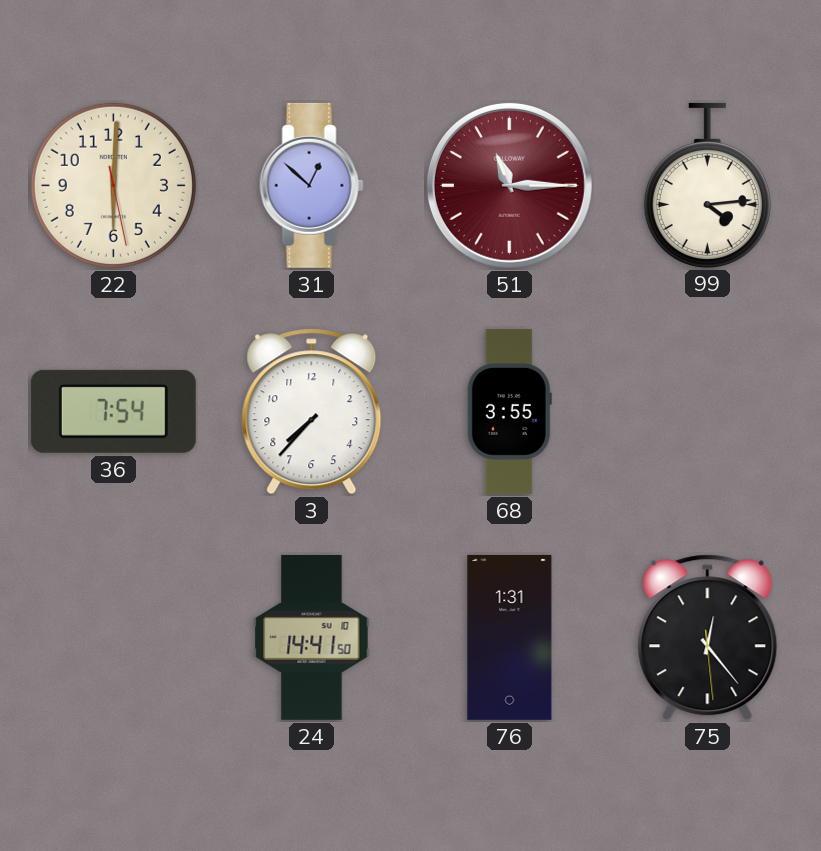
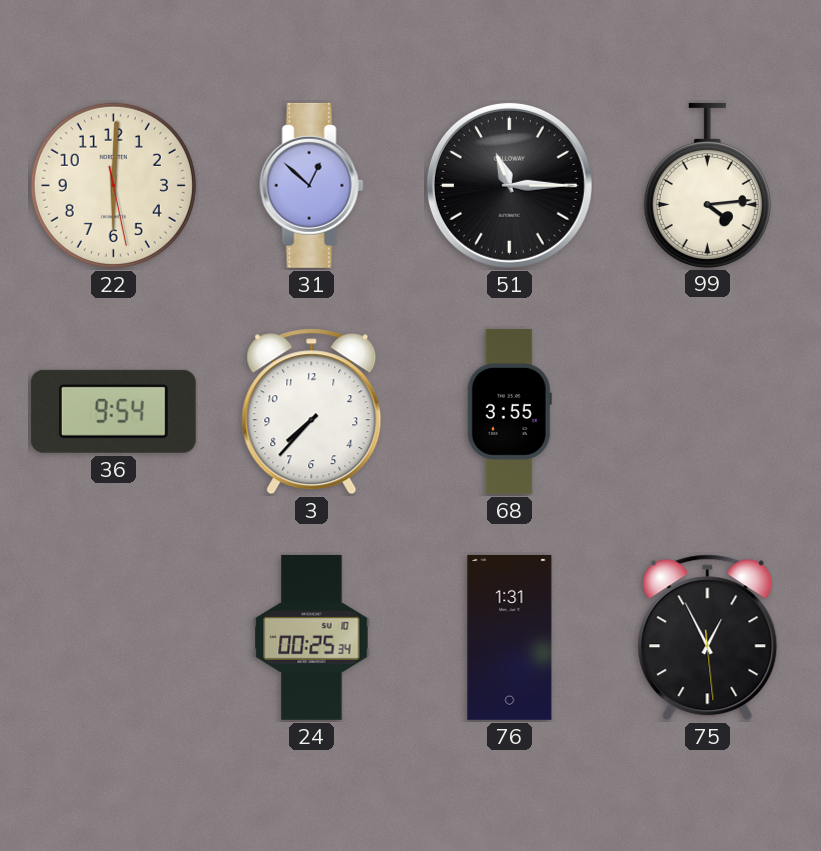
51 dial: burgundy -> black
36: 7:54 -> 9:54
24: 14:41 -> 00:25
75: 12:23 -> 12:55
